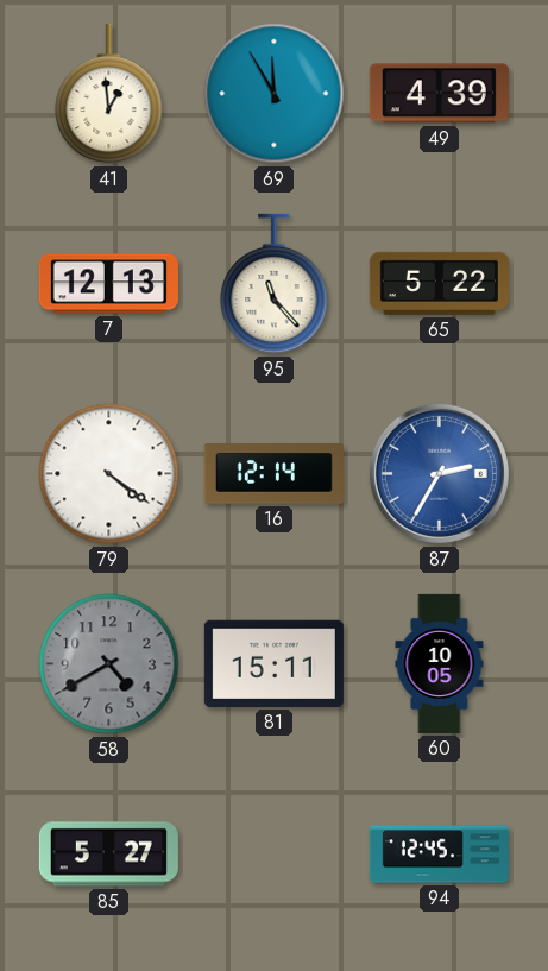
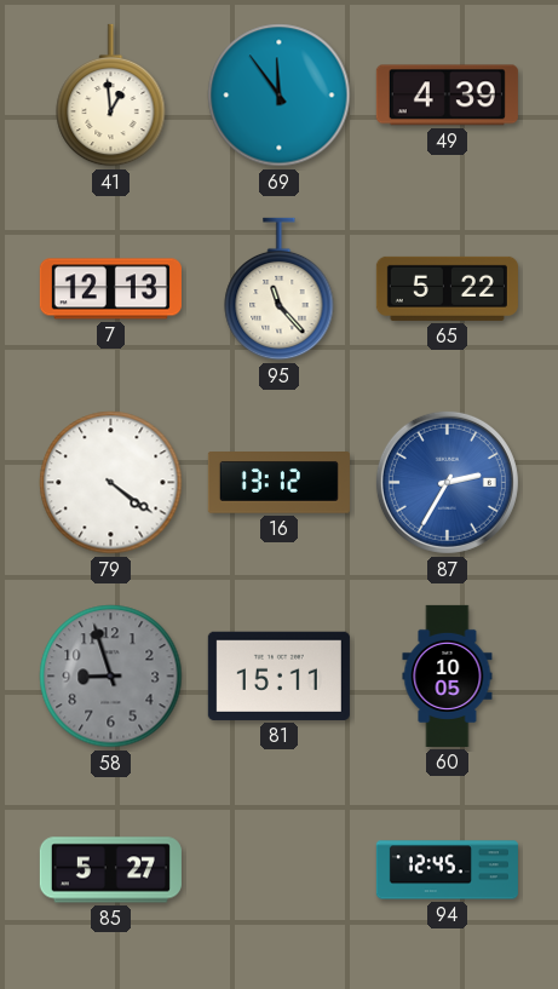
69: 11:55 -> 11:54
16: 12:14 -> 13:12
58: 4:40 -> 8:57
